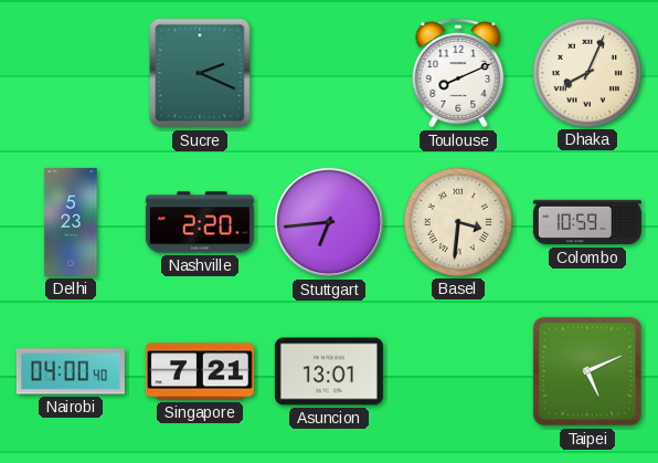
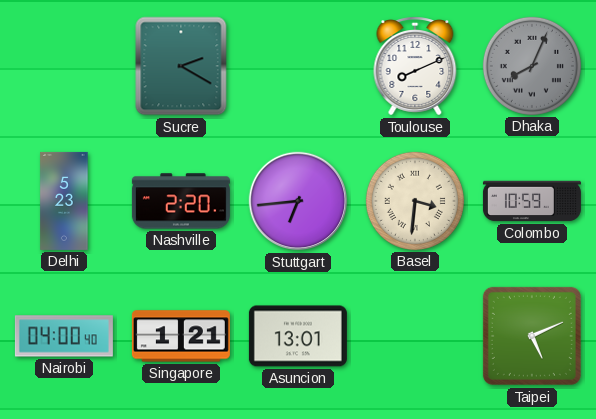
Sucre: 2:19 -> 2:20
Dhaka dial: cream -> grey
Singapore: 7:21 -> 1:21
